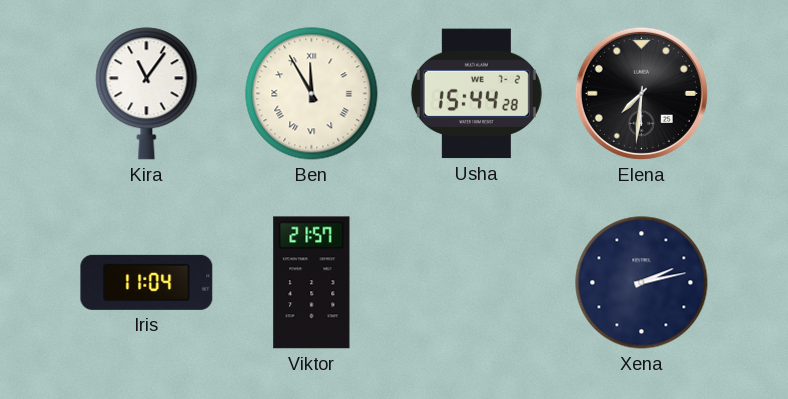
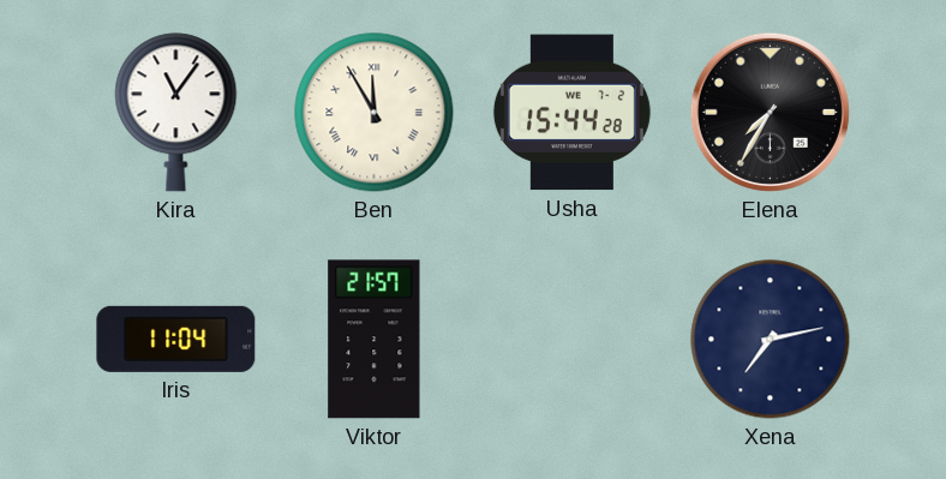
Elena: 7:31 -> 7:35
Xena: 2:13 -> 7:13
